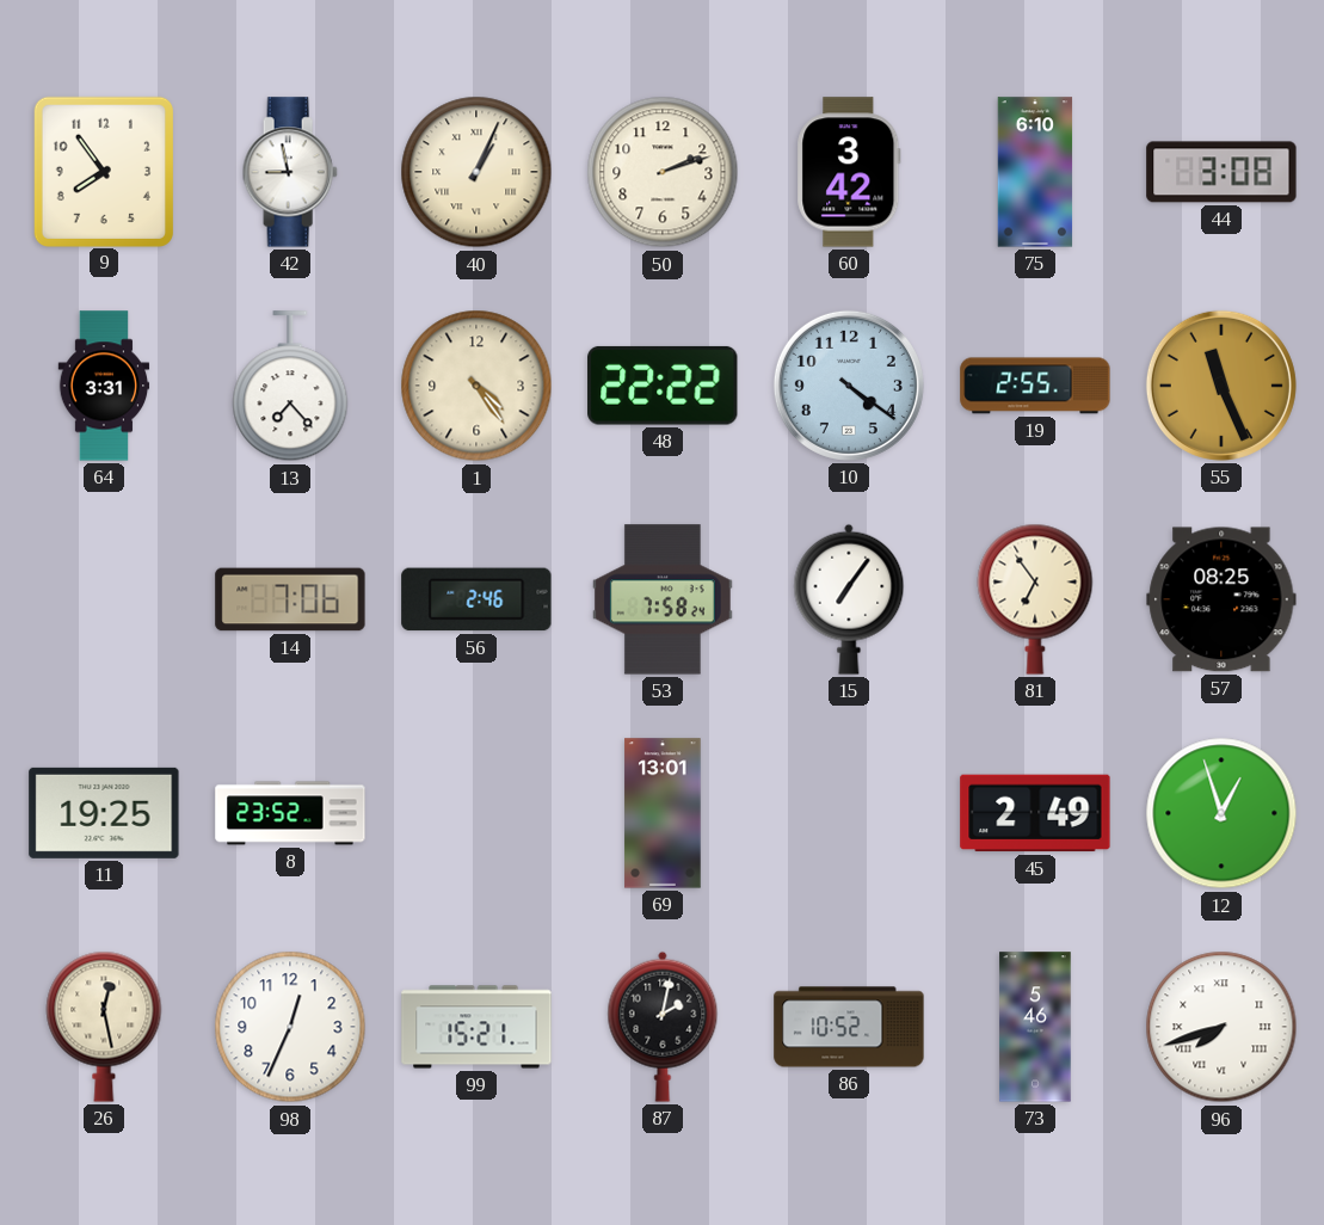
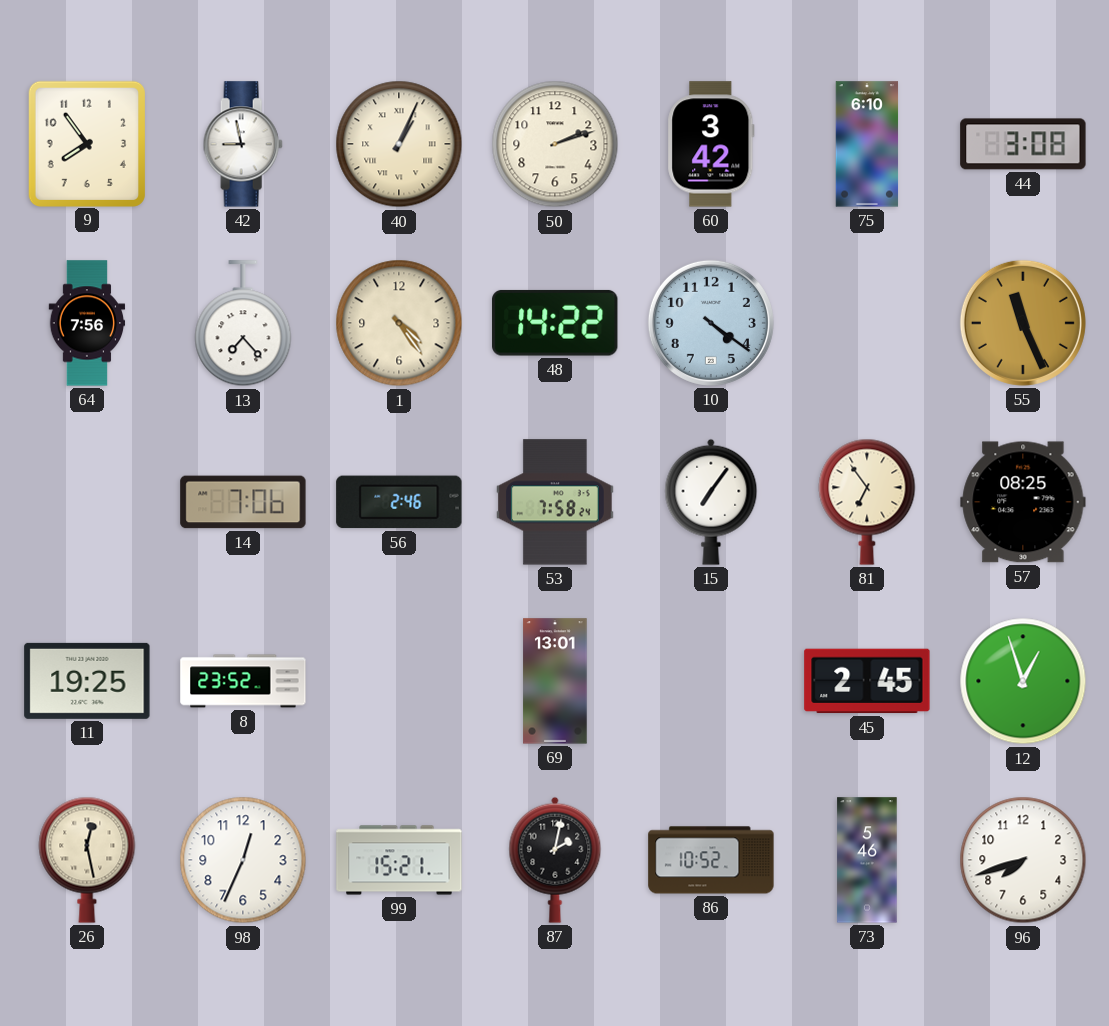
64: 3:31 -> 7:56
48: 22:22 -> 14:22
19: 2:55 -> none
45: 2:49 -> 2:45
96 numerals: Roman -> Arabic
